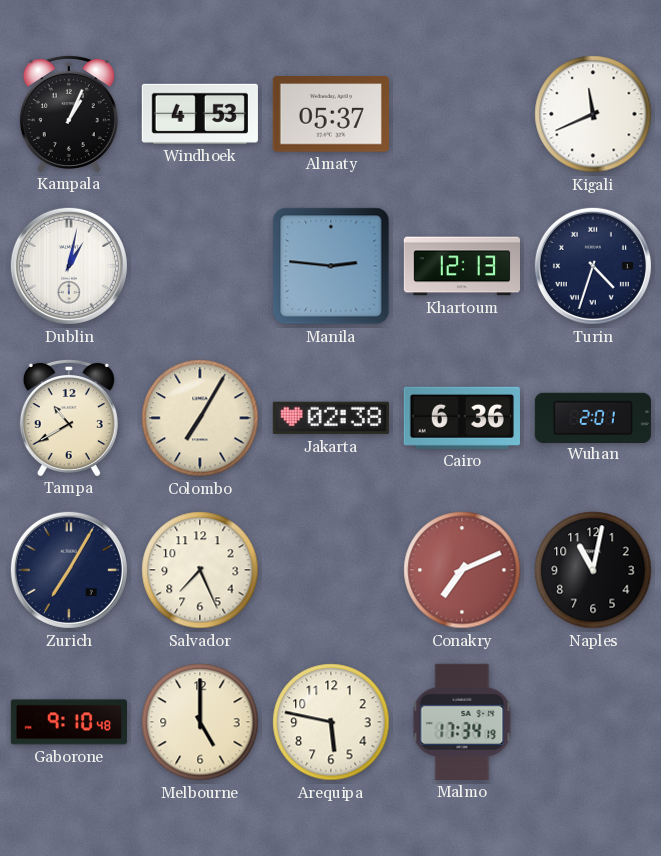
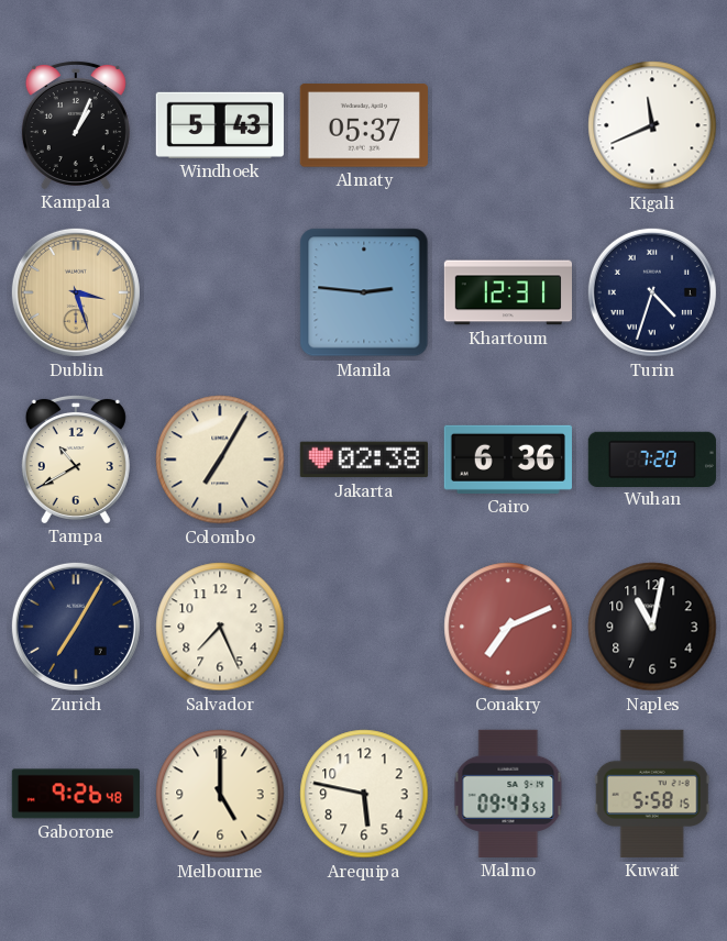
Windhoek: 4:53 -> 5:43
Dublin: 1:02 -> 3:27
Dublin dial: white -> champagne
Khartoum: 12:13 -> 12:31
Wuhan: 2:01 -> 7:20
Gaborone: 9:10 -> 9:26
Malmo: 17:34 -> 09:43
Kuwait: none -> 5:58
